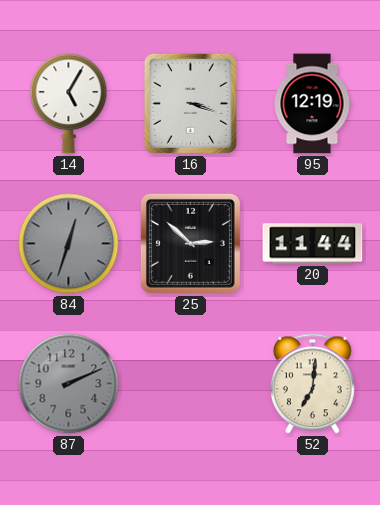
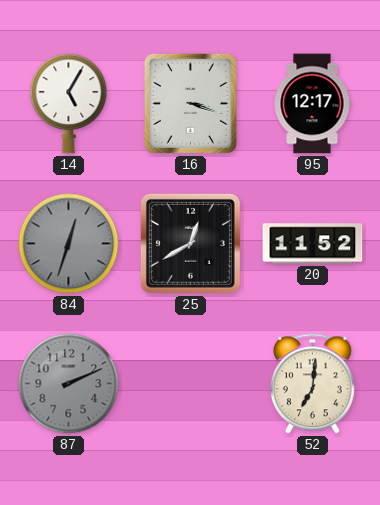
95: 12:19 -> 12:17
25: 2:52 -> 12:40
20: 11:44 -> 11:52
